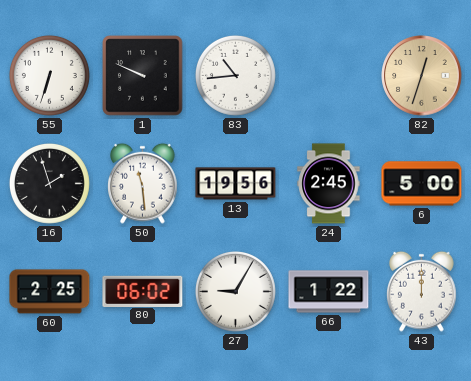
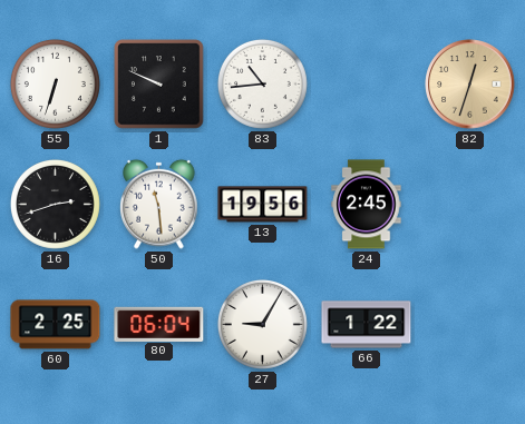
16: 1:57 -> 2:42
6: 5:00 -> none
80: 06:02 -> 06:04
43: 12:00 -> none
